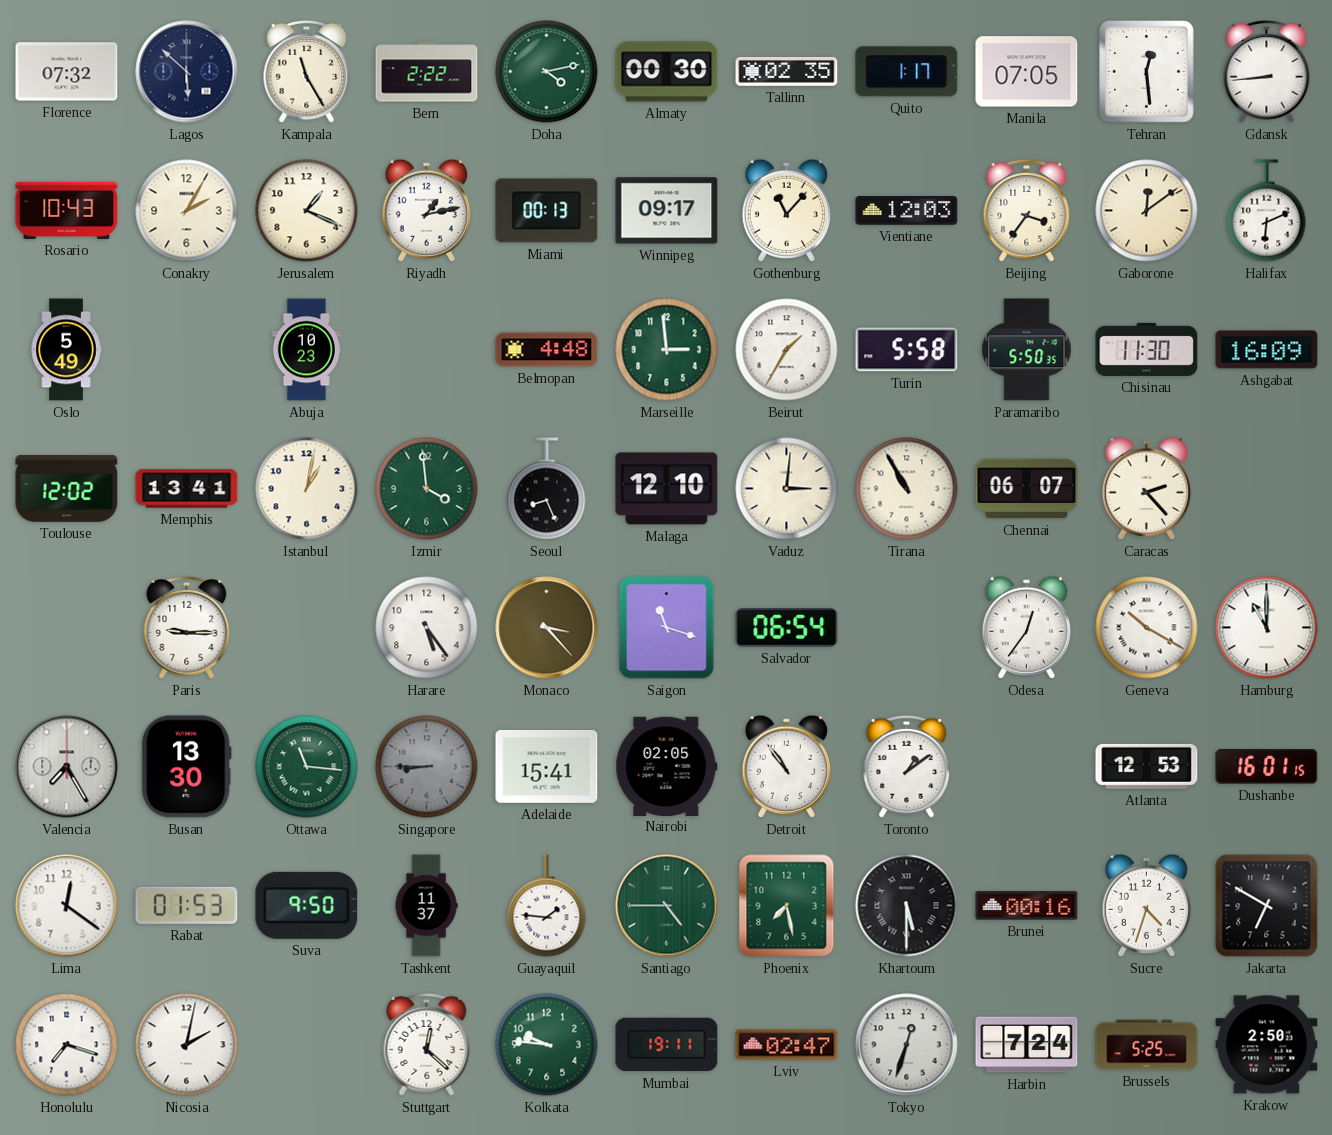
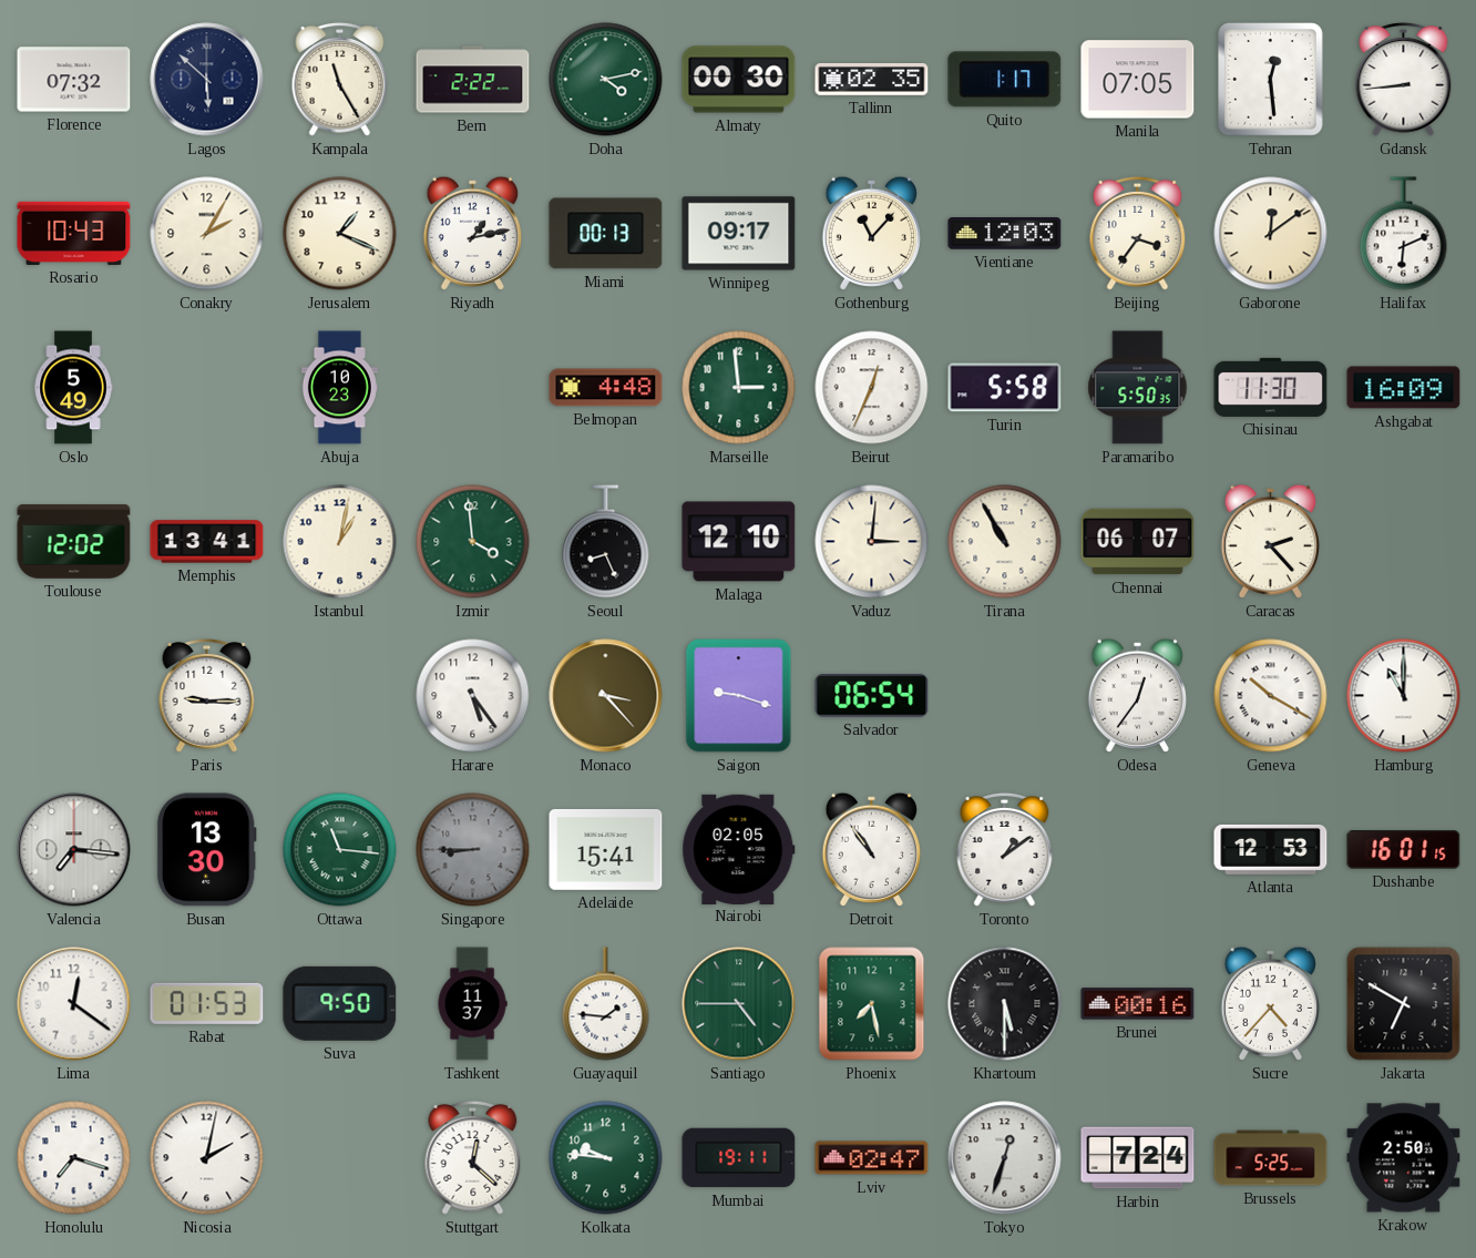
Beirut: 1:35 -> 12:34
Saigon: 11:18 -> 9:18
Valencia: 7:25 -> 7:16
Sucre: 4:33 -> 4:37
